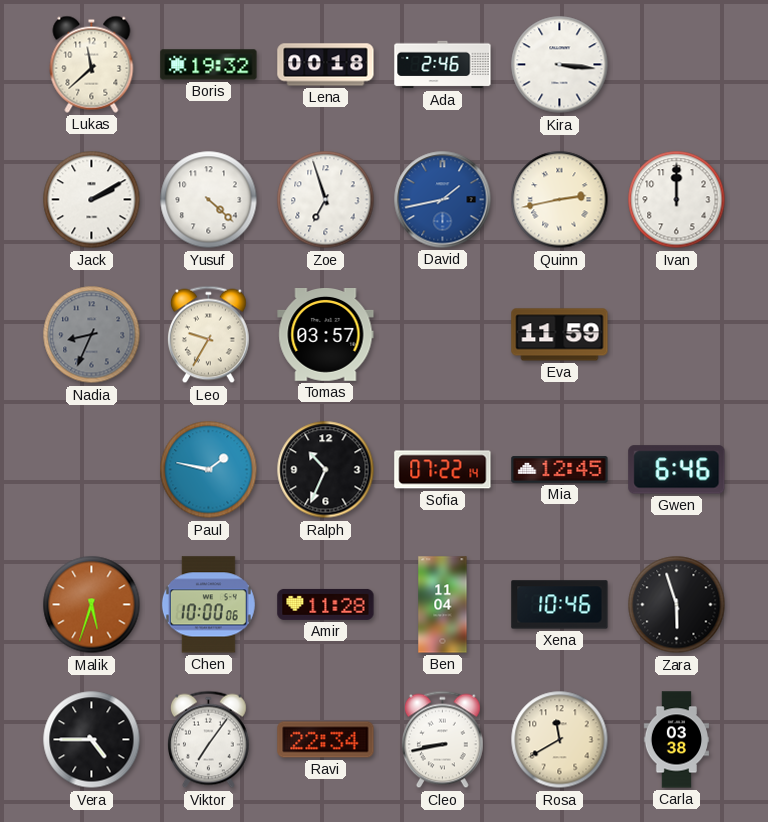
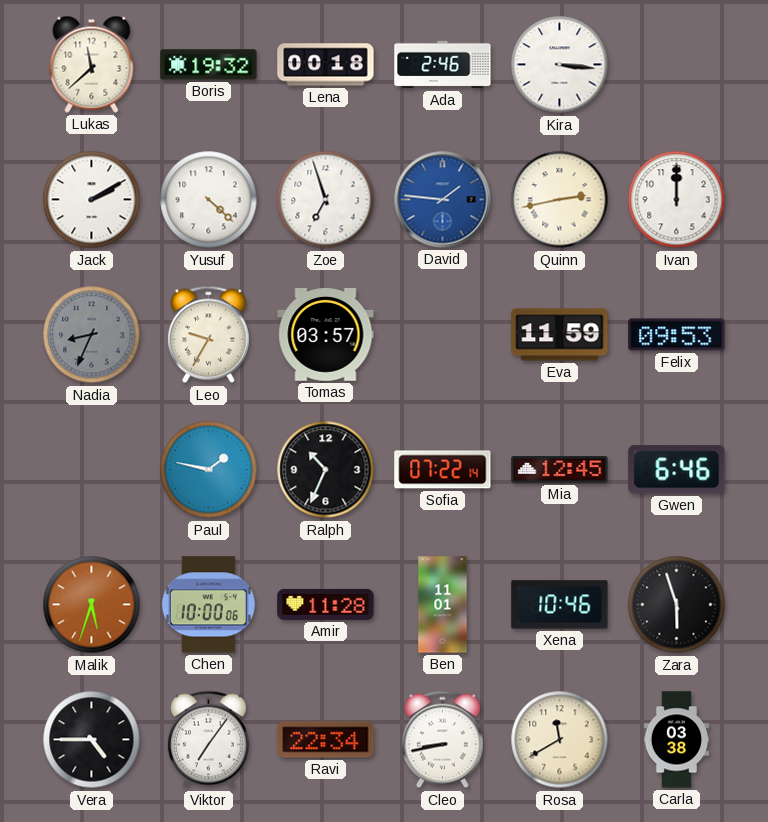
David: 1:43 -> 1:46
Felix: none -> 09:53
Ben: 11:04 -> 11:01
